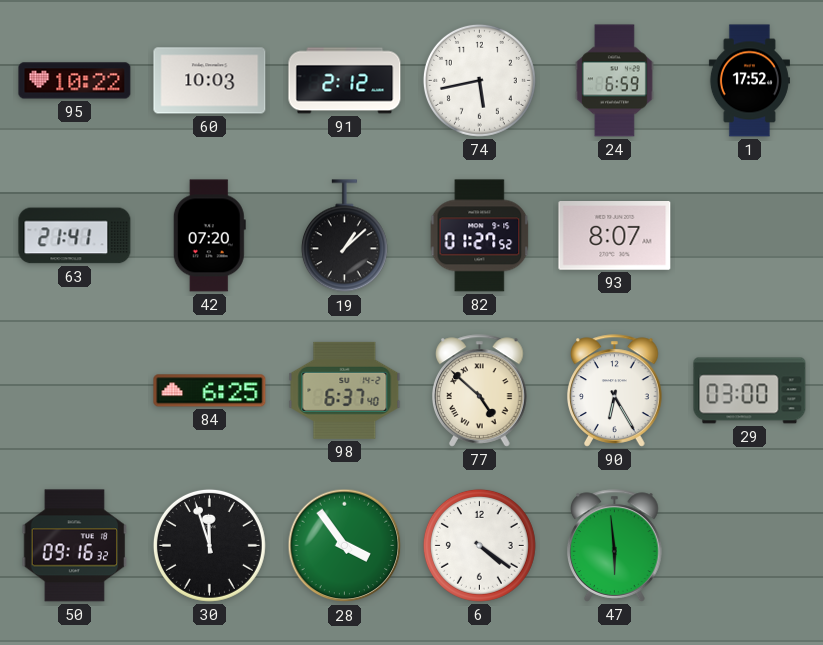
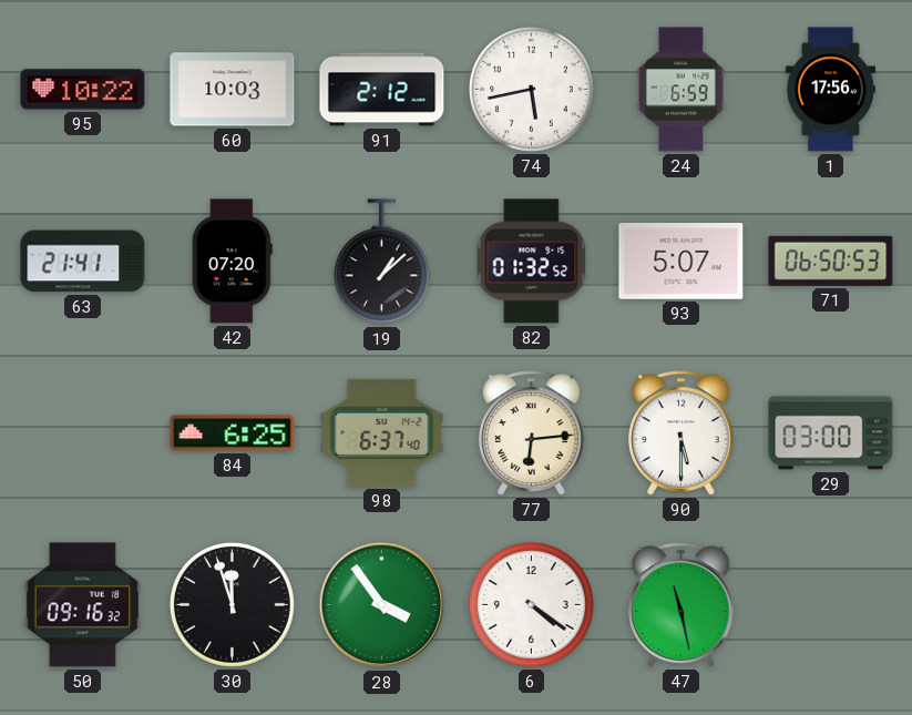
1: 17:52 -> 17:56
82: 01:27 -> 01:32
93: 8:07 -> 5:07
71: none -> 06:50
77: 4:52 -> 6:14
90: 6:25 -> 5:30
47: 5:59 -> 11:28
